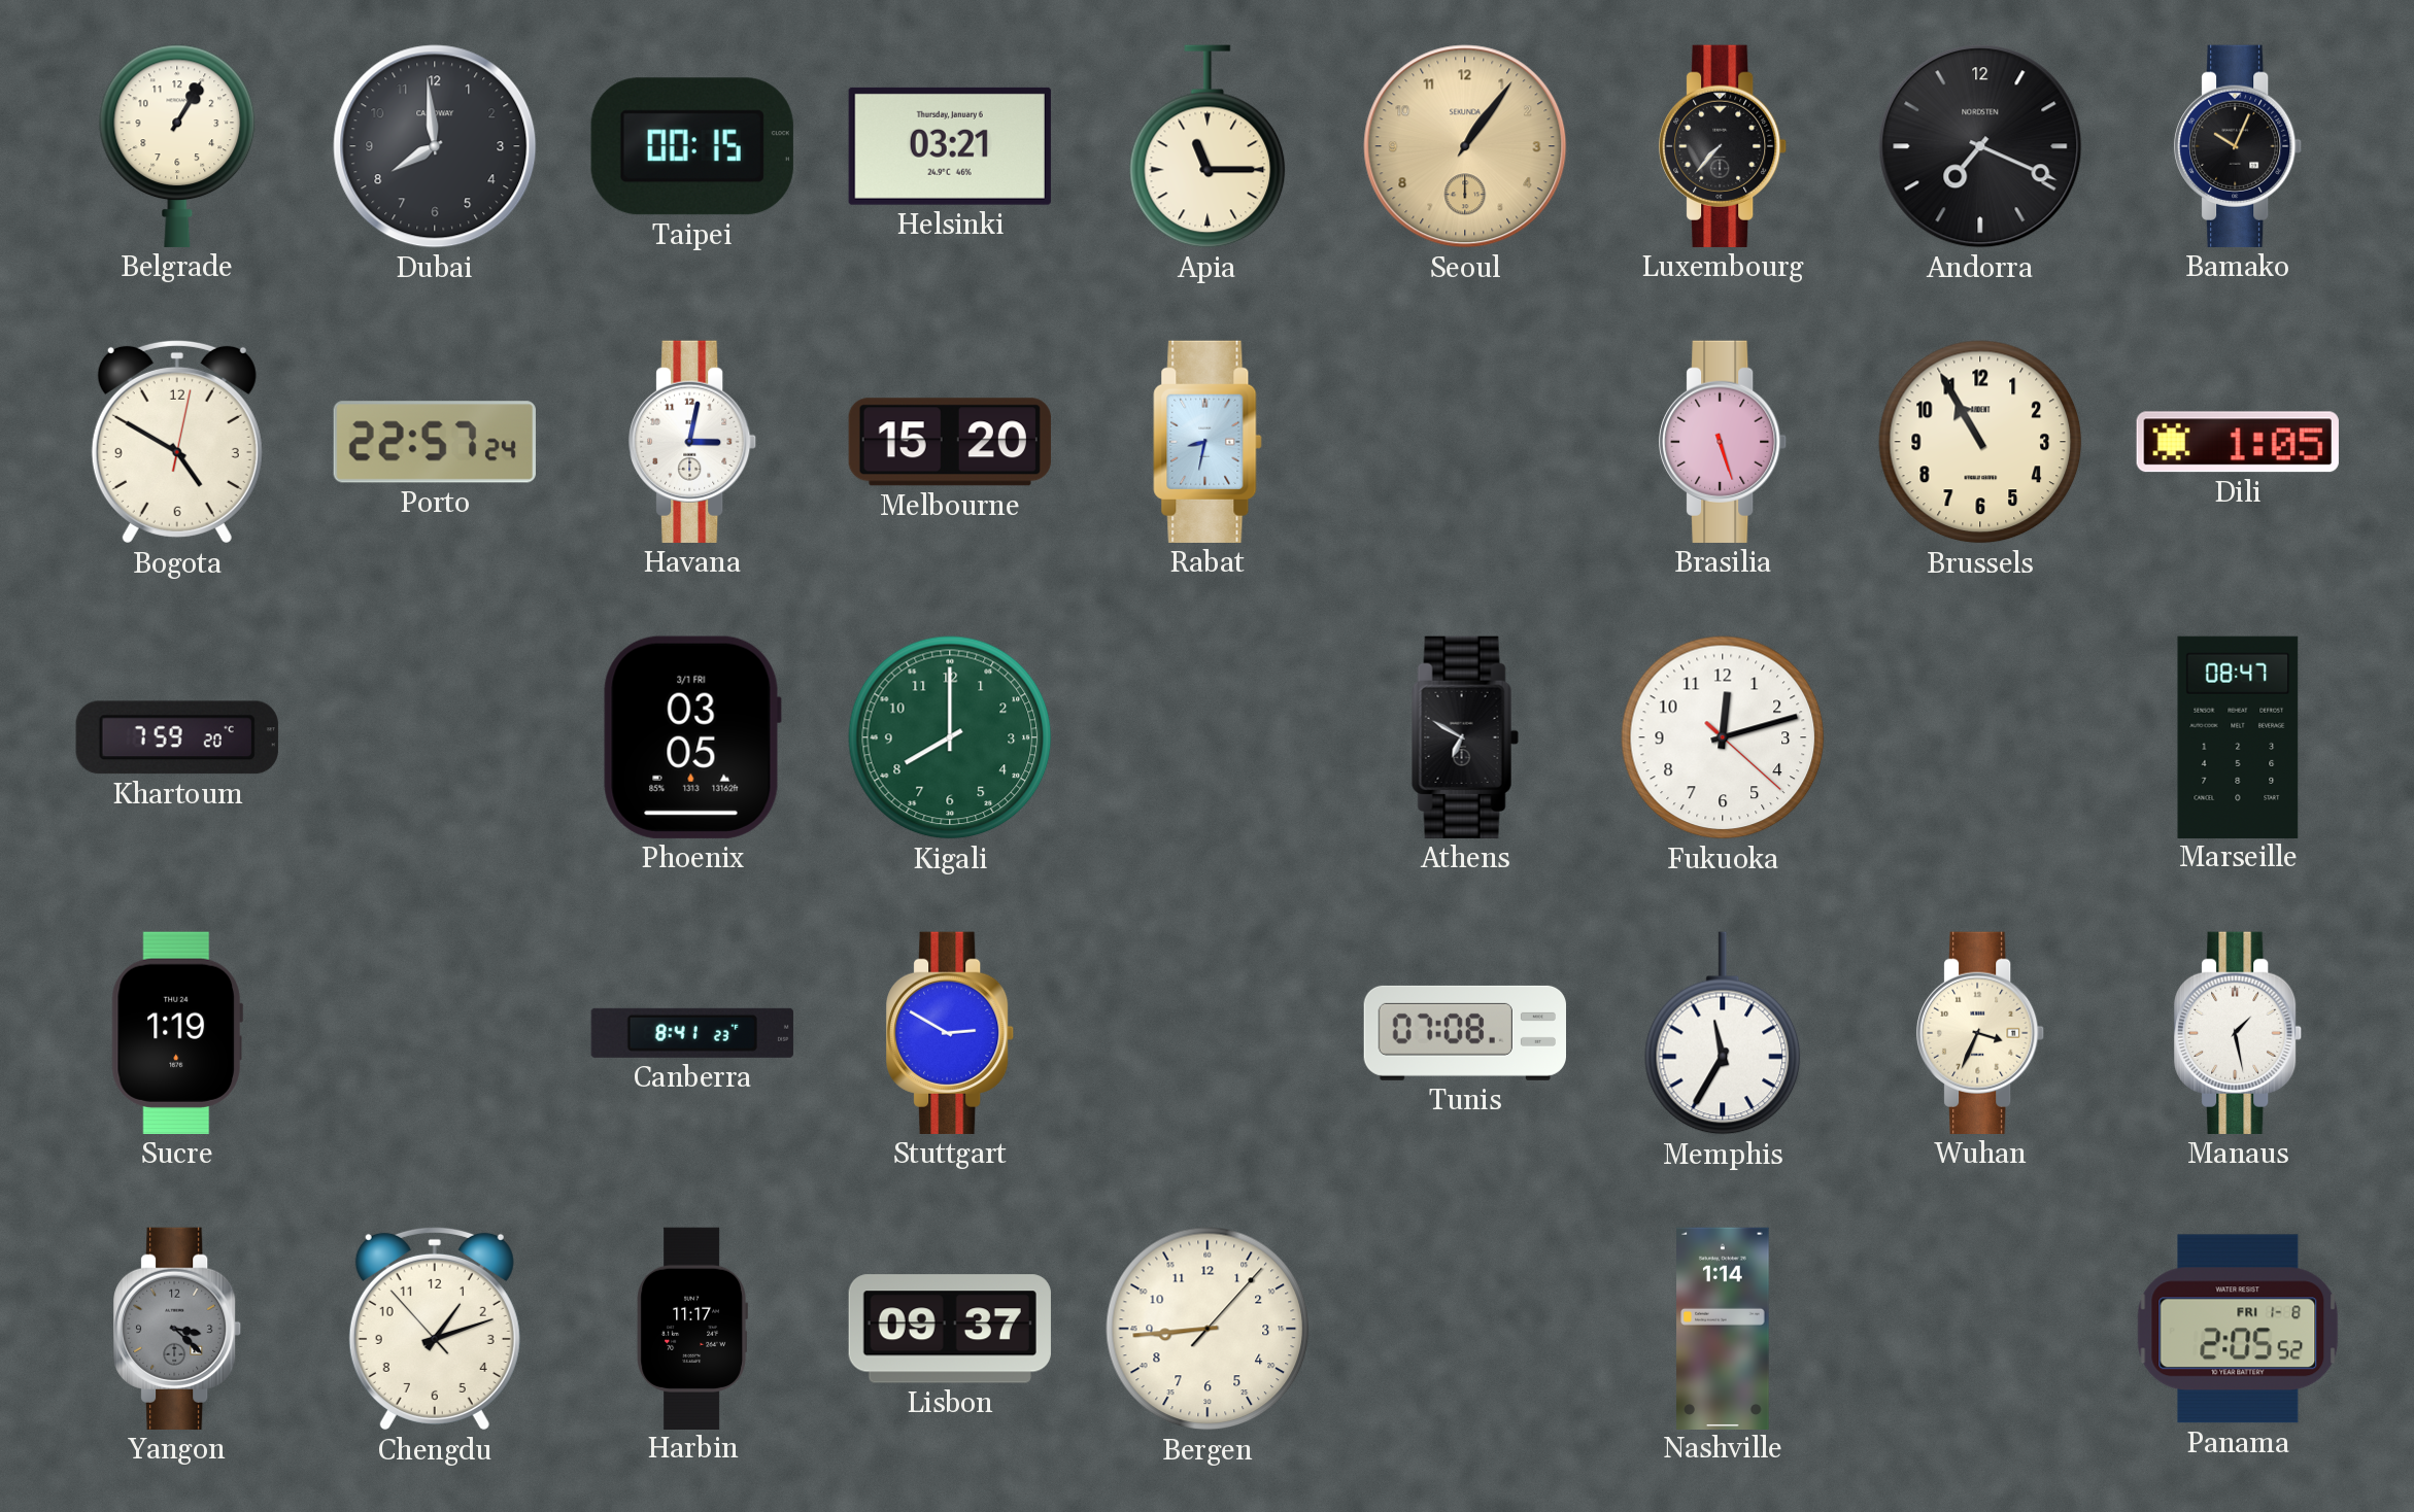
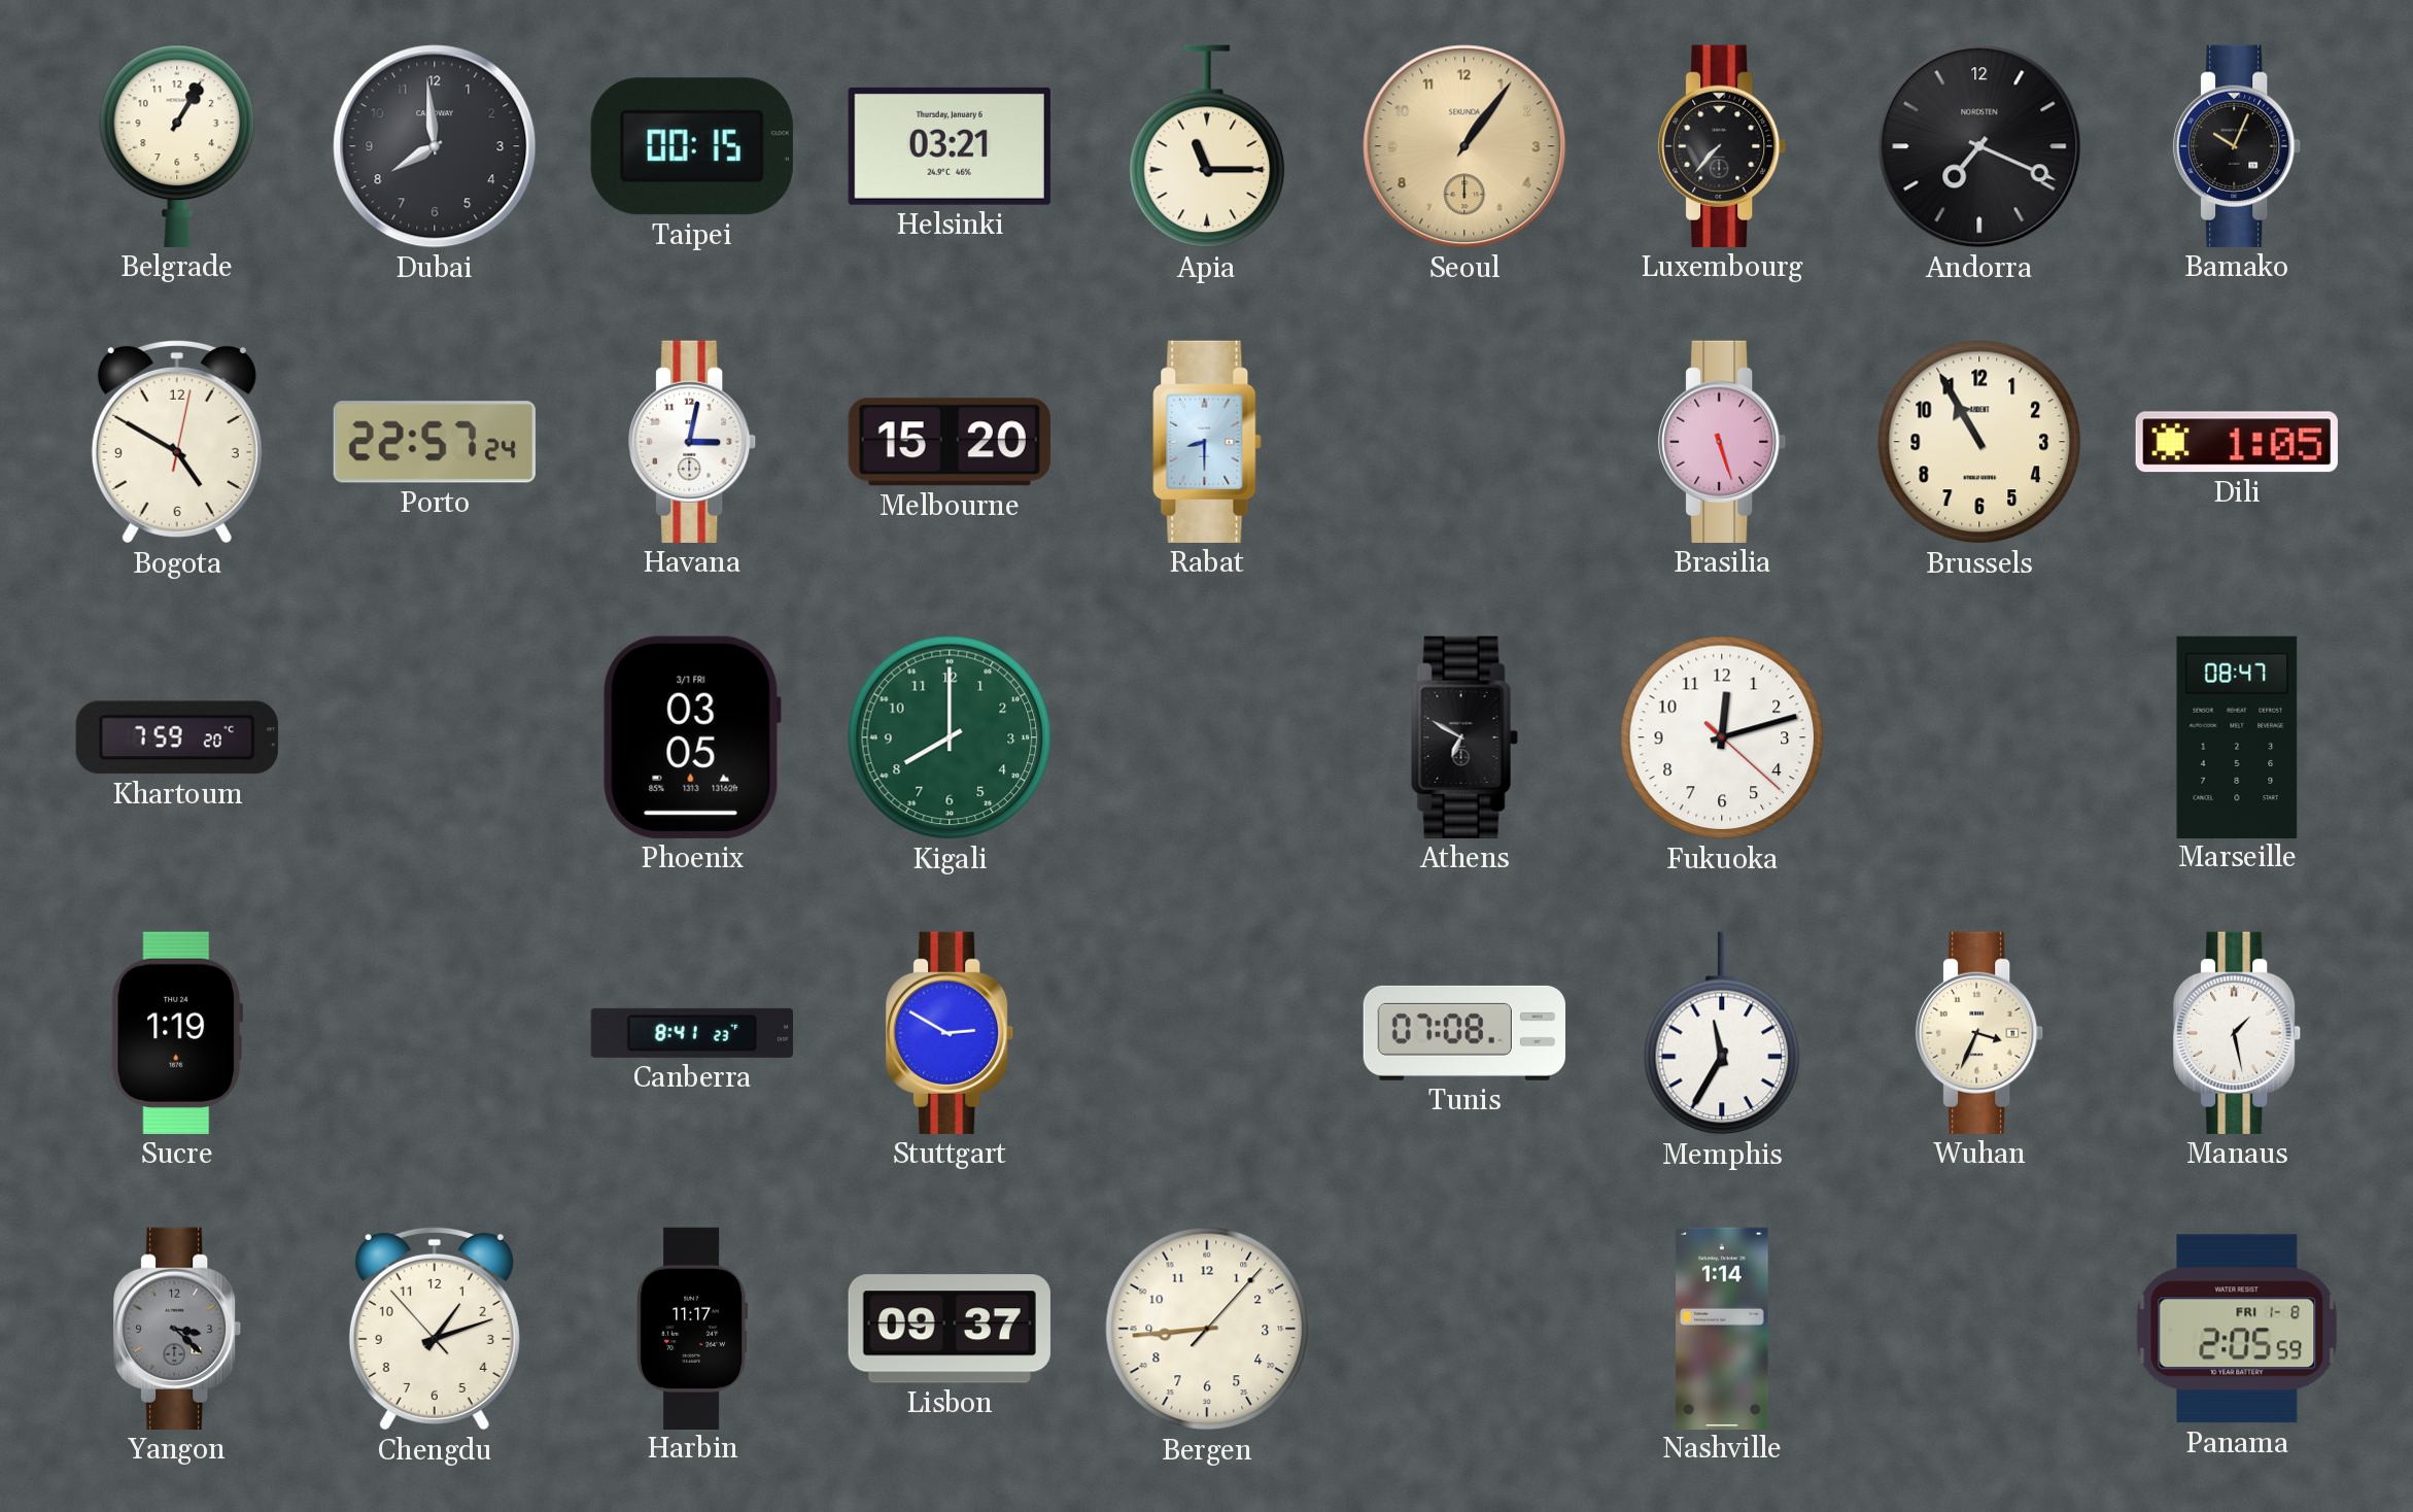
Rabat: 8:32 -> 8:30
Panama: 2:05:52 -> 2:05:59
